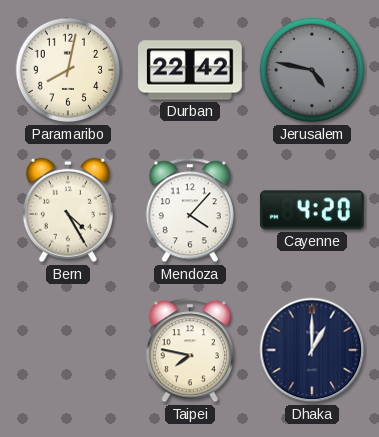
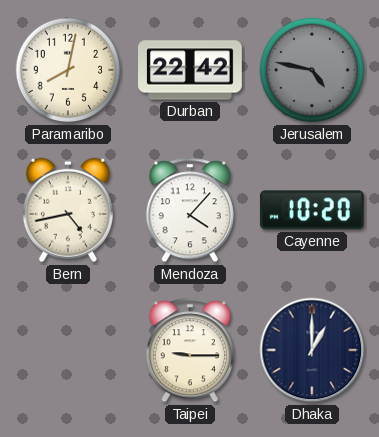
Bern: 4:25 -> 4:43
Cayenne: 4:20 -> 10:20
Taipei: 7:47 -> 9:15
